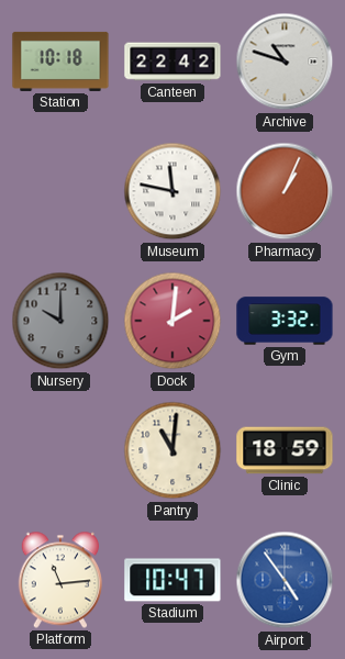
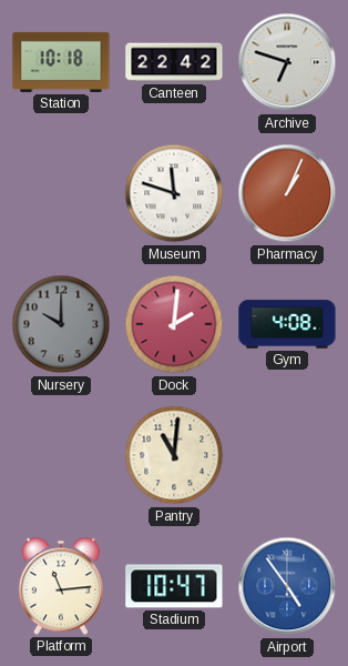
Archive: 10:48 -> 6:48
Museum: 11:47 -> 11:48
Gym: 3:32 -> 4:08
Clinic: 18:59 -> none
